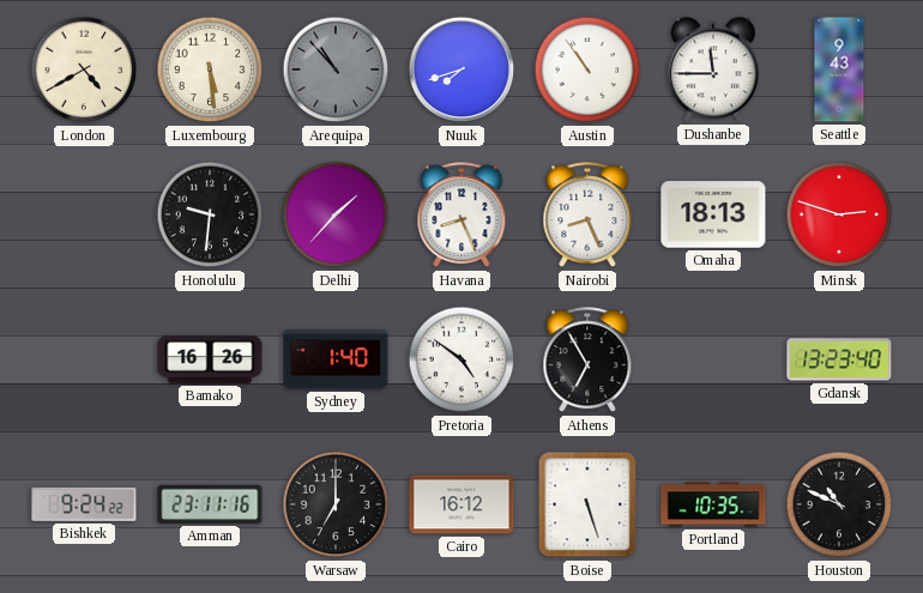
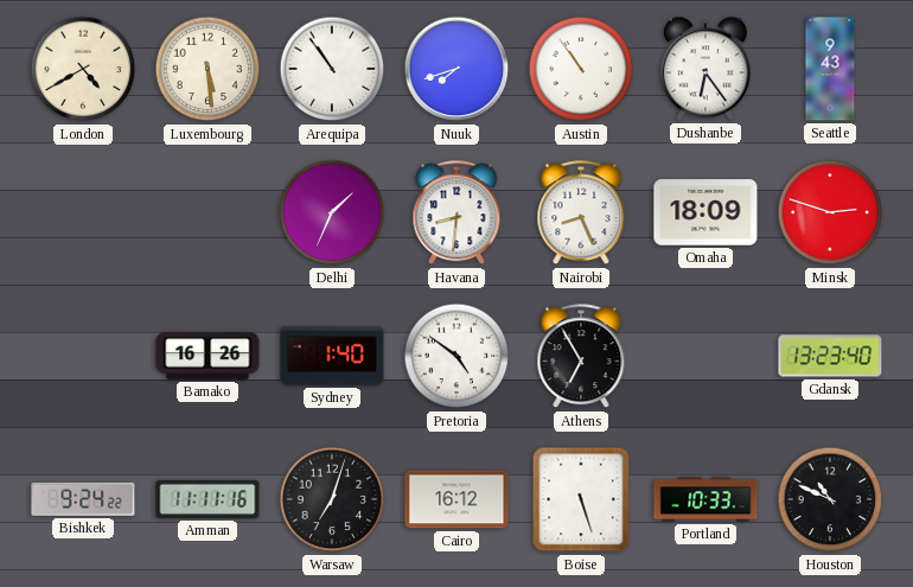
Arequipa: 10:53 -> 10:54
Arequipa dial: grey -> white
Dushanbe: 11:45 -> 6:24
Honolulu: 9:31 -> none
Delhi: 1:37 -> 1:34
Havana: 8:26 -> 8:31
Omaha: 18:13 -> 18:09
Amman: 23:11 -> 11:11
Warsaw: 7:00 -> 7:03
Portland: 10:35 -> 10:33
